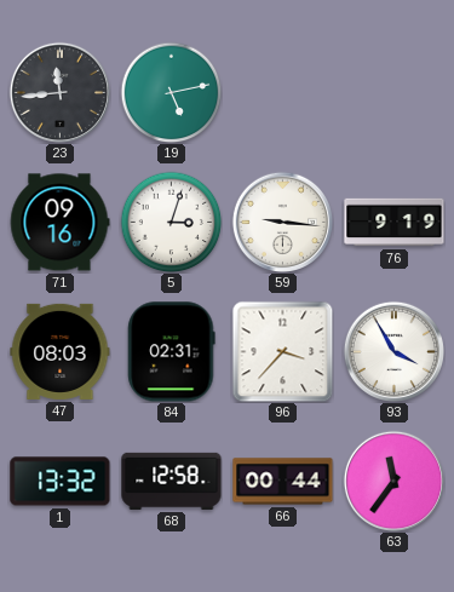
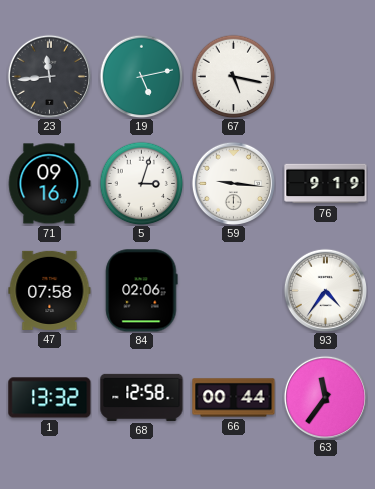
67: none -> 5:17
47: 08:03 -> 07:58
84: 02:31 -> 02:06
96: 3:37 -> none
93: 3:55 -> 4:36
